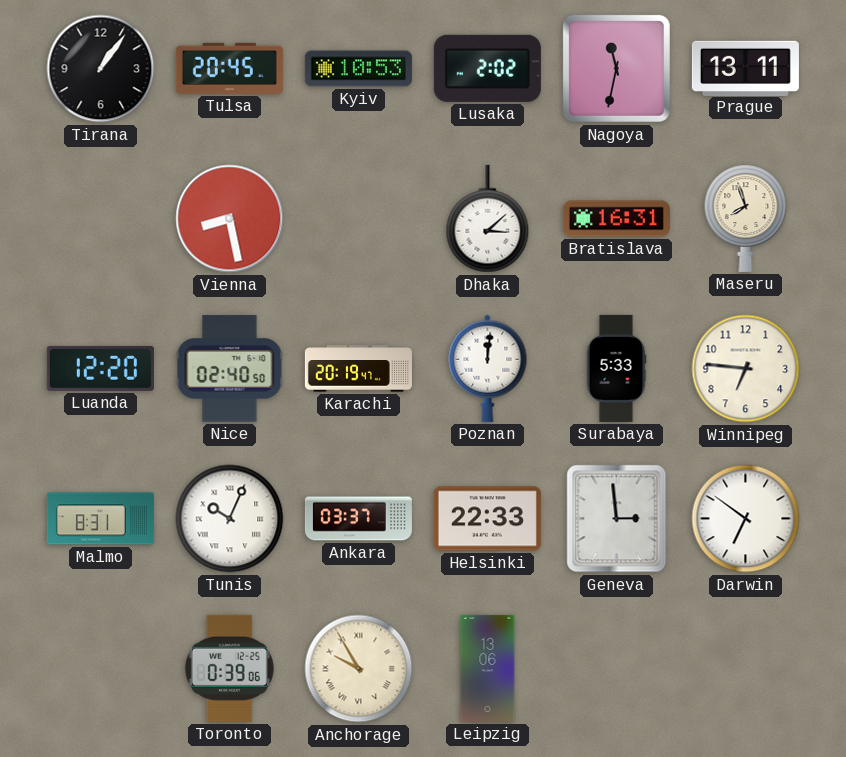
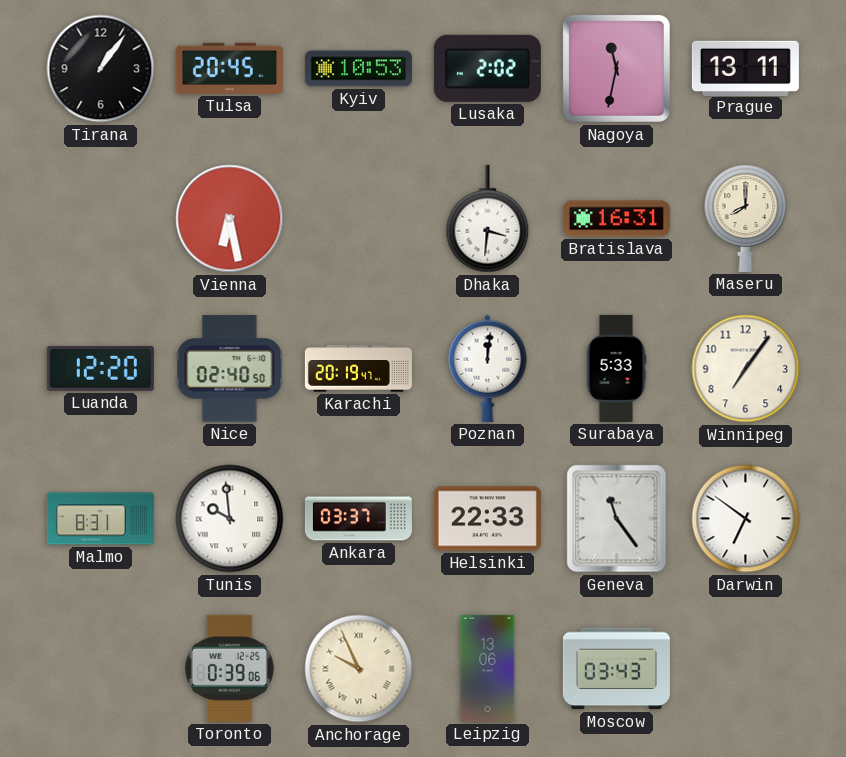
Vienna: 8:28 -> 6:28
Dhaka: 3:08 -> 3:31
Maseru: 7:57 -> 8:00
Winnipeg: 6:46 -> 7:06
Tunis: 10:04 -> 9:59
Geneva: 2:59 -> 11:24
Anchorage: 9:55 -> 9:56
Moscow: none -> 03:43
